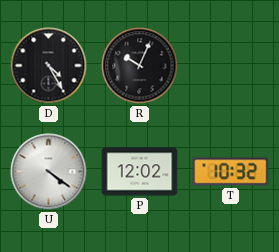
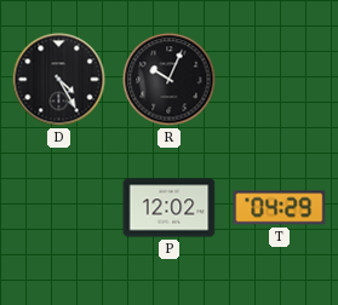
U: 4:21 -> none
T: 10:32 -> 04:29
